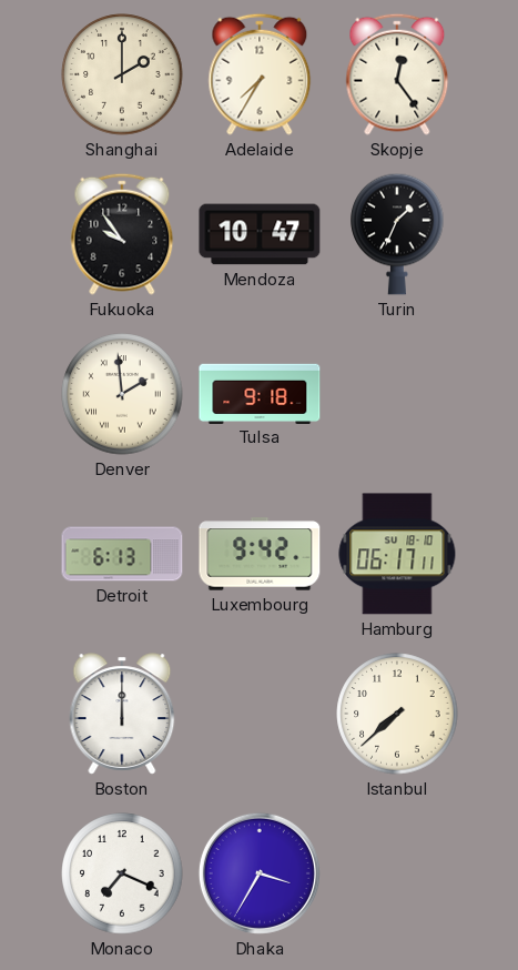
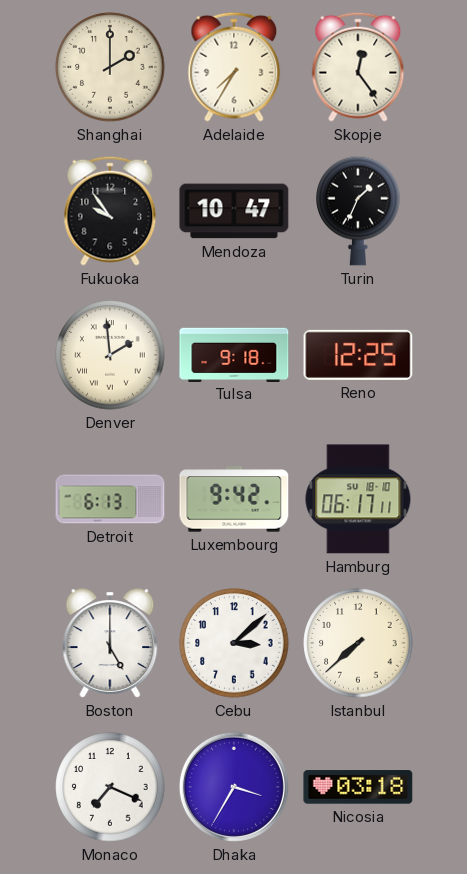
Reno: none -> 12:25
Boston: 12:00 -> 5:00
Cebu: none -> 3:08
Nicosia: none -> 03:18
